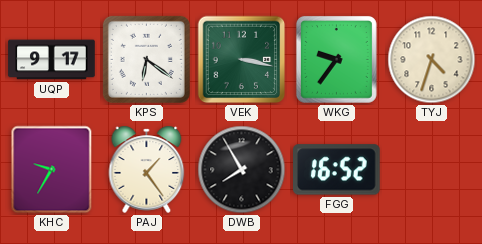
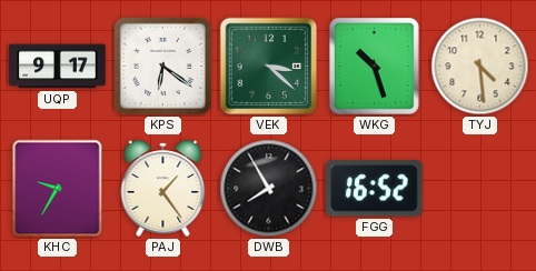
VEK: 3:17 -> 3:22
WKG: 9:36 -> 10:27
TYJ: 4:33 -> 4:29
